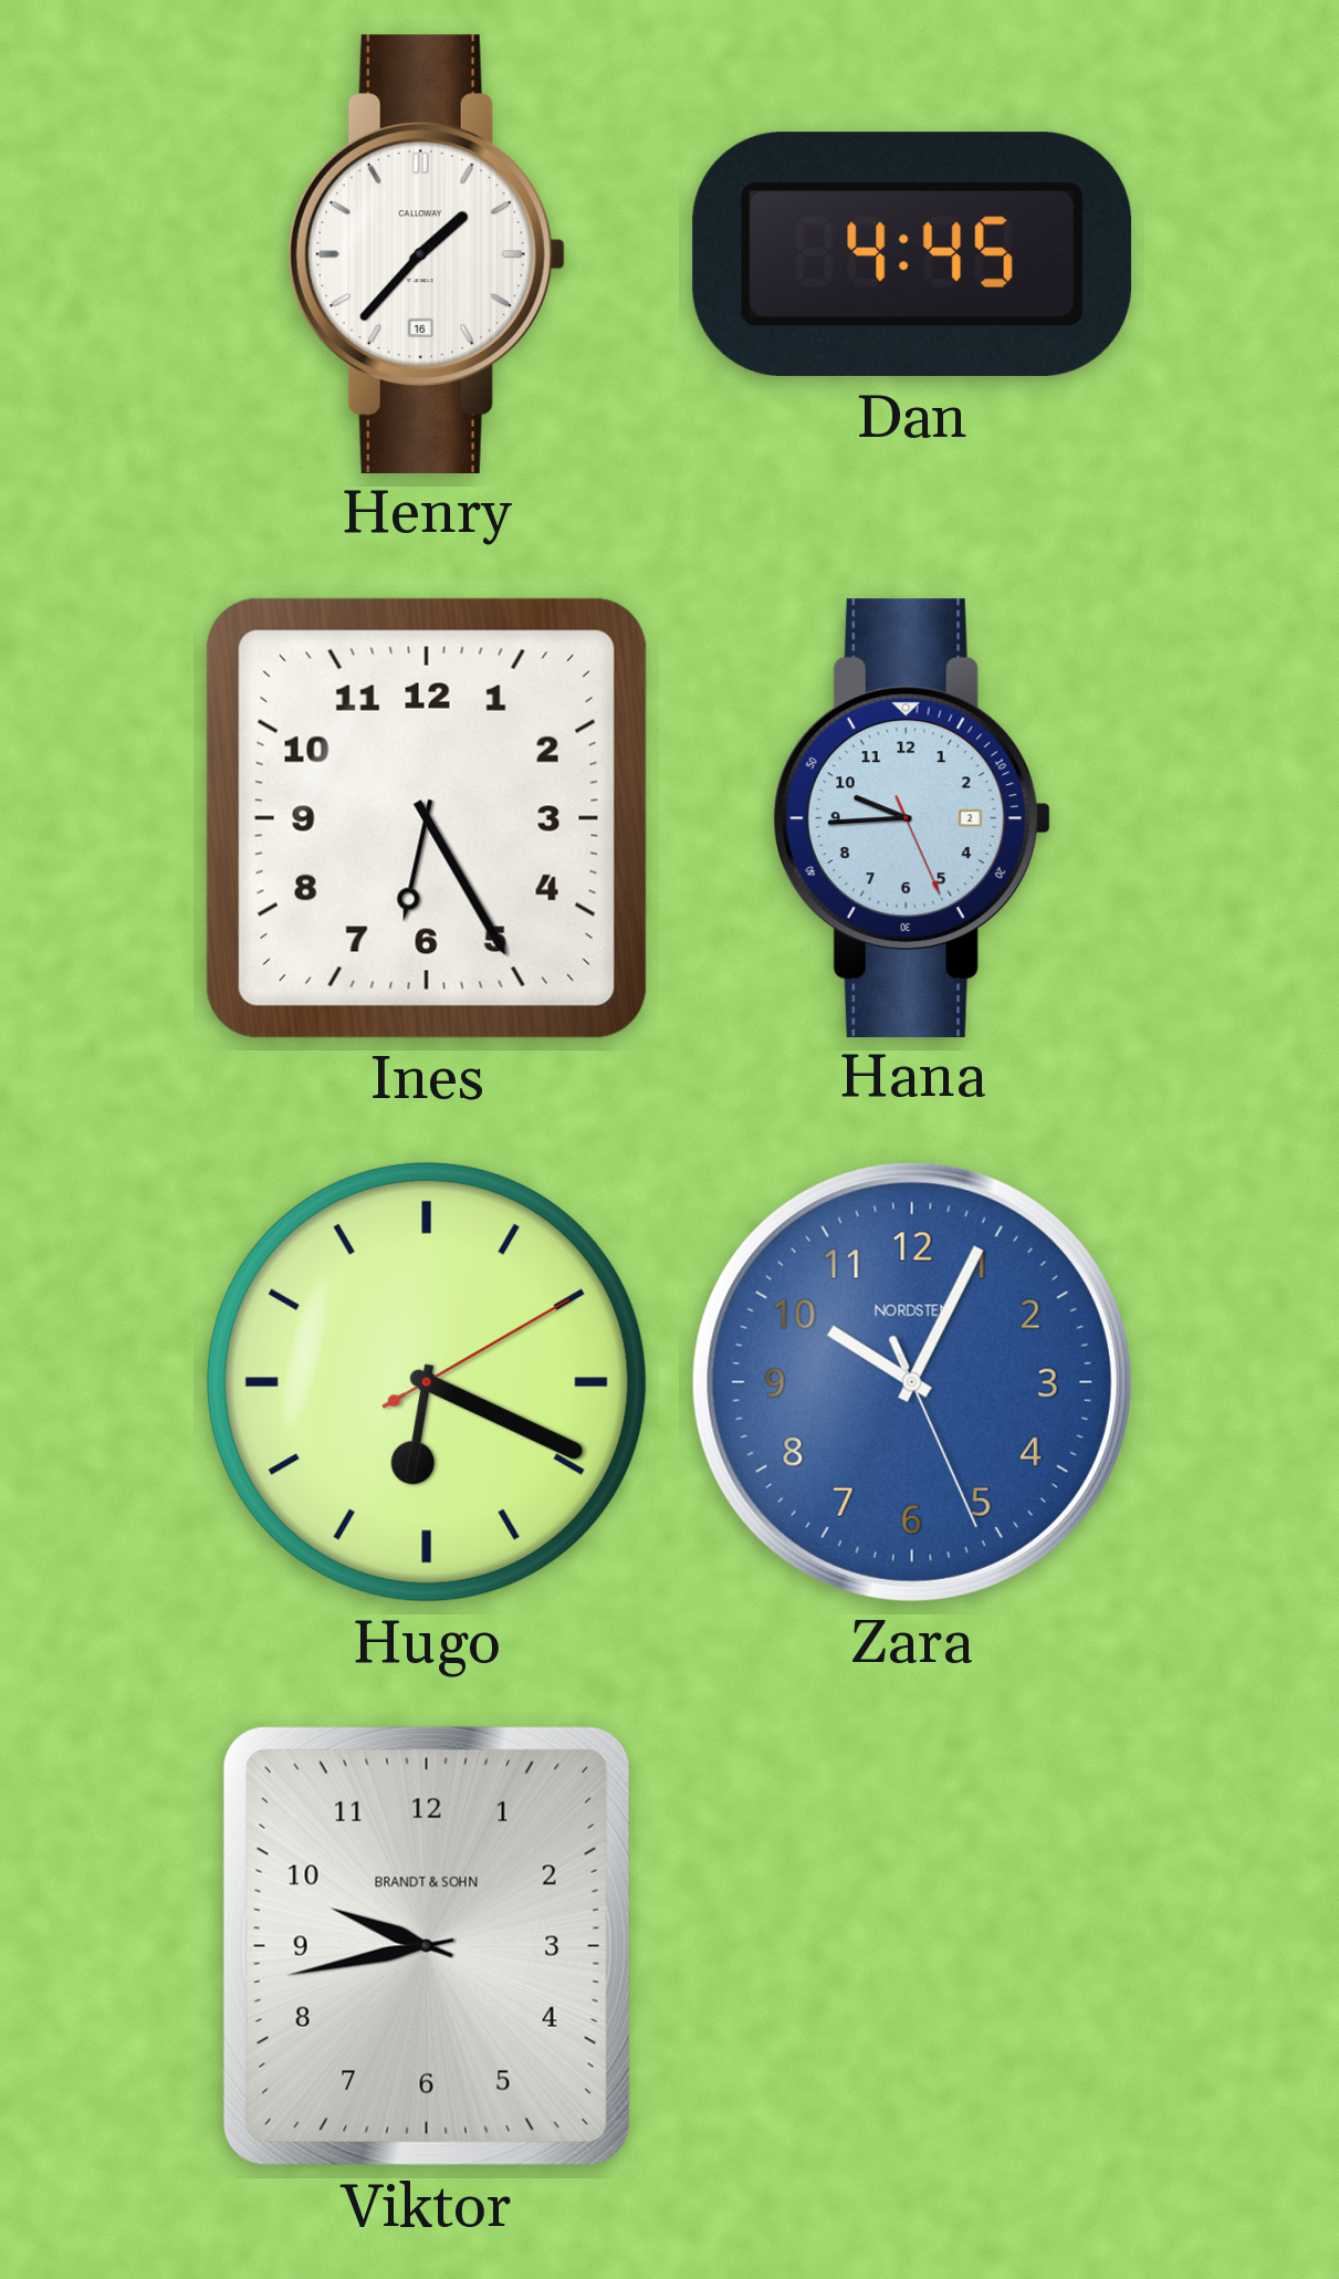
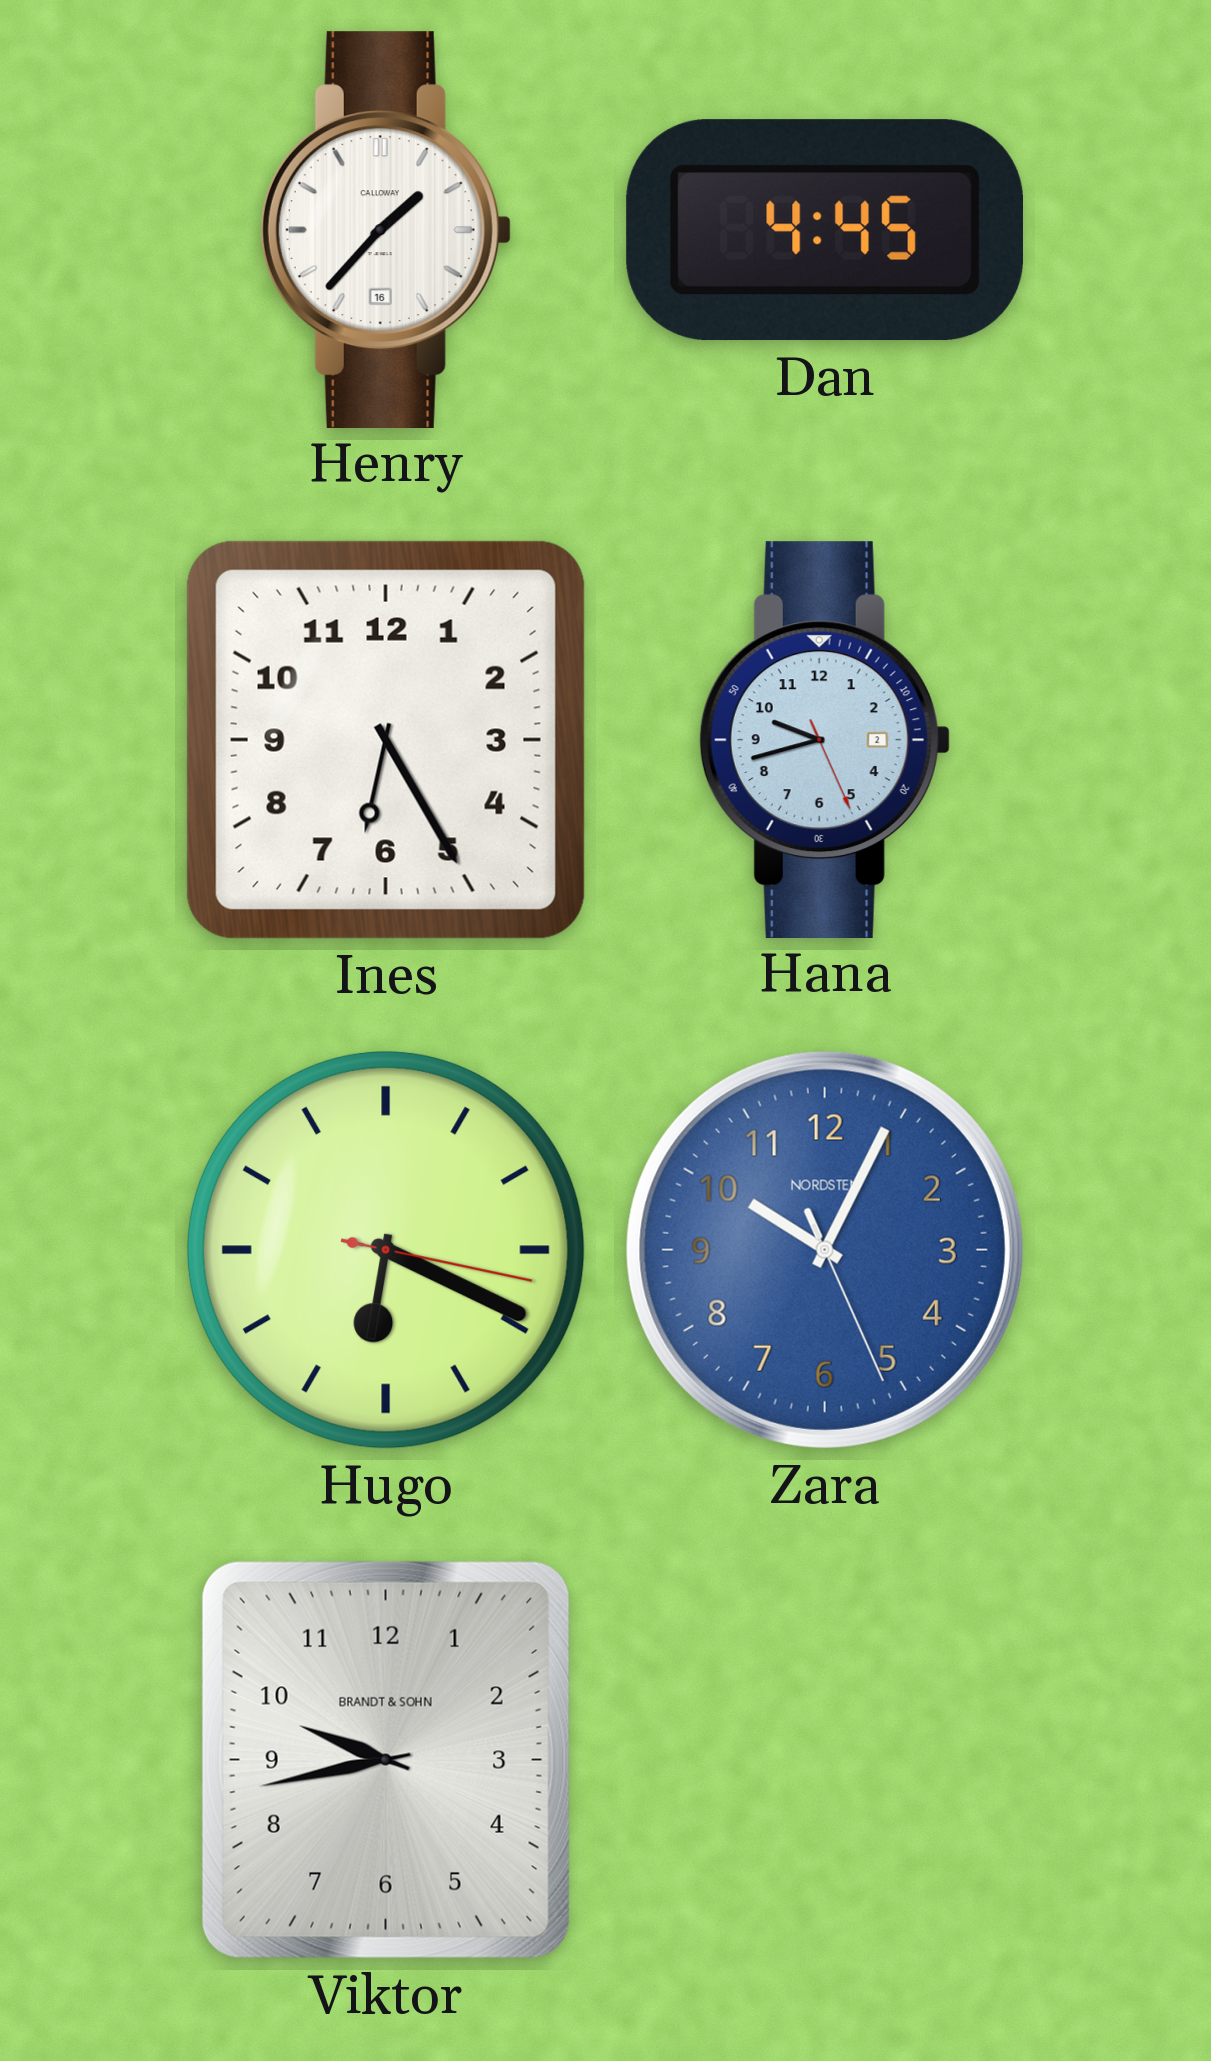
Hana: 9:44 -> 9:42
Hugo: 6:19:10 -> 6:19:17
